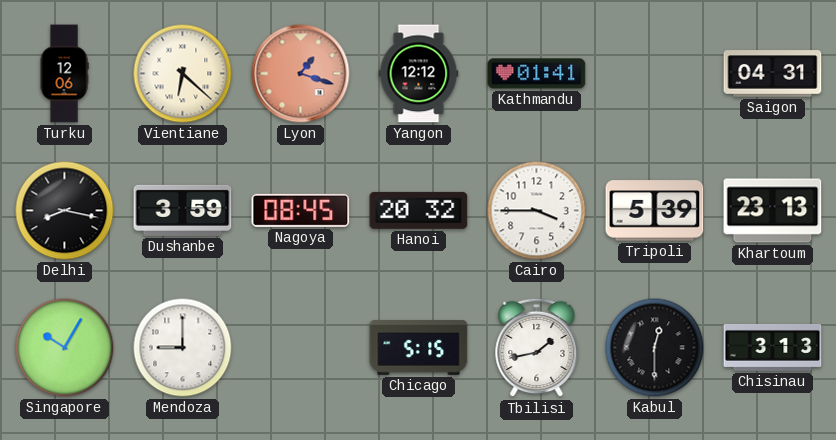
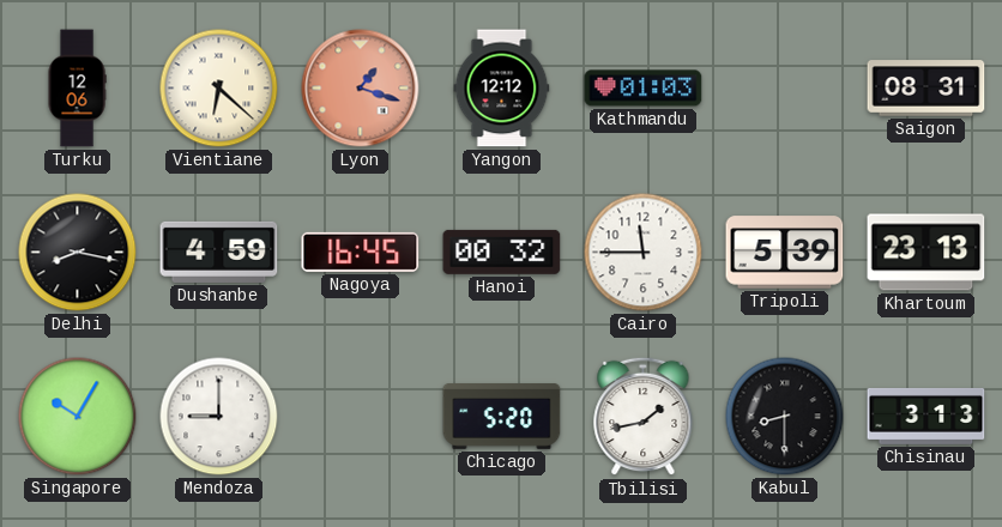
Kathmandu: 01:41 -> 01:03
Saigon: 04:31 -> 08:31
Dushanbe: 3:59 -> 4:59
Nagoya: 08:45 -> 16:45
Hanoi: 20:32 -> 00:32
Cairo: 3:45 -> 11:45
Chicago: 5:15 -> 5:20
Kabul: 12:30 -> 8:30
